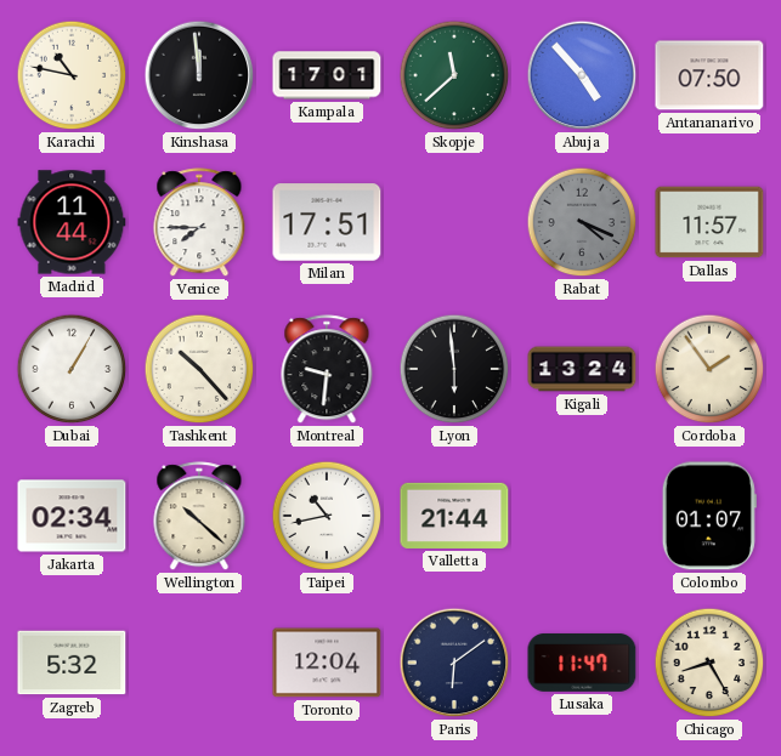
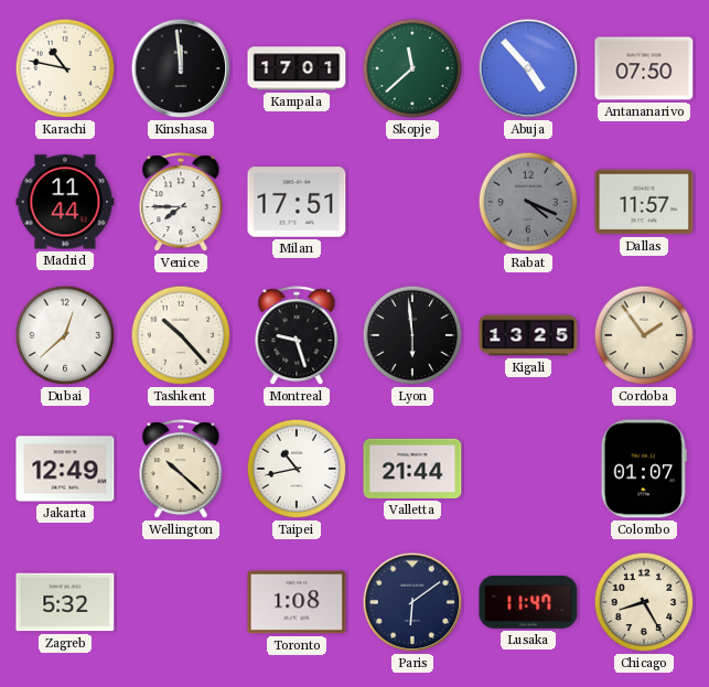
Dubai: 1:05 -> 12:38
Montreal: 9:31 -> 9:27
Kigali: 13:24 -> 13:25
Jakarta: 02:34 -> 12:49
Toronto: 12:04 -> 1:08
